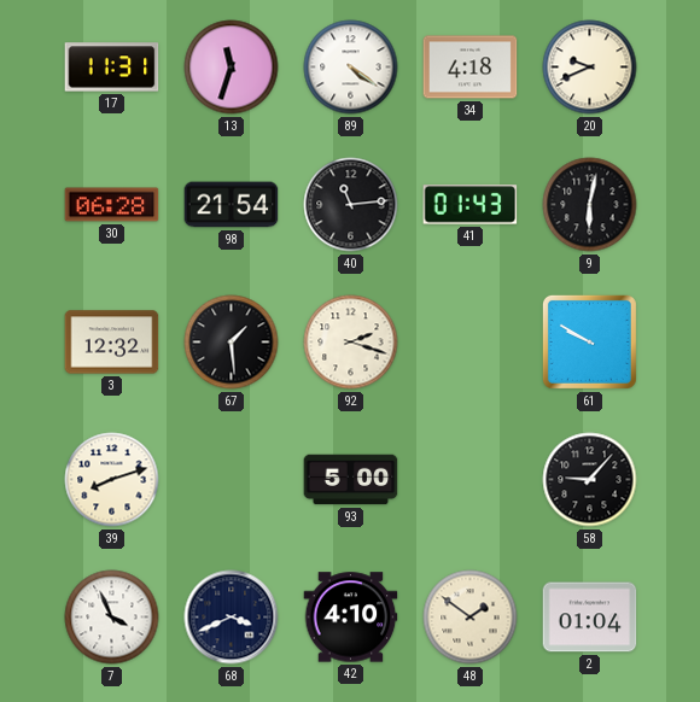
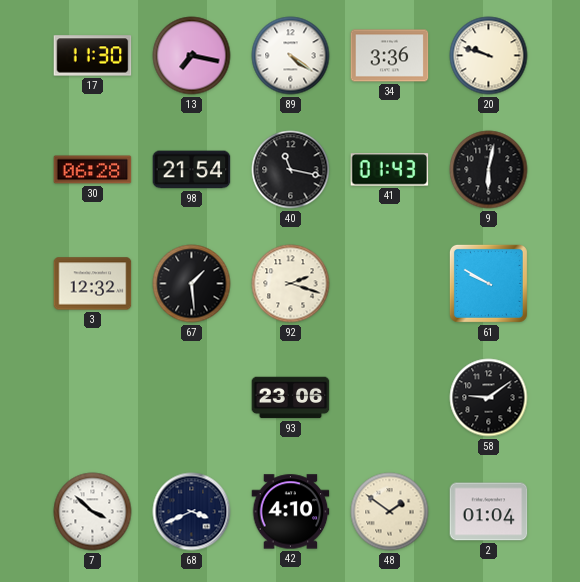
17: 11:31 -> 11:30
13: 11:33 -> 7:17
34: 4:18 -> 3:36
20: 9:41 -> 9:48
40: 11:14 -> 11:17
39: 8:12 -> none
93: 5:00 -> 23:06
58: 9:07 -> 9:09
7: 3:56 -> 3:52
